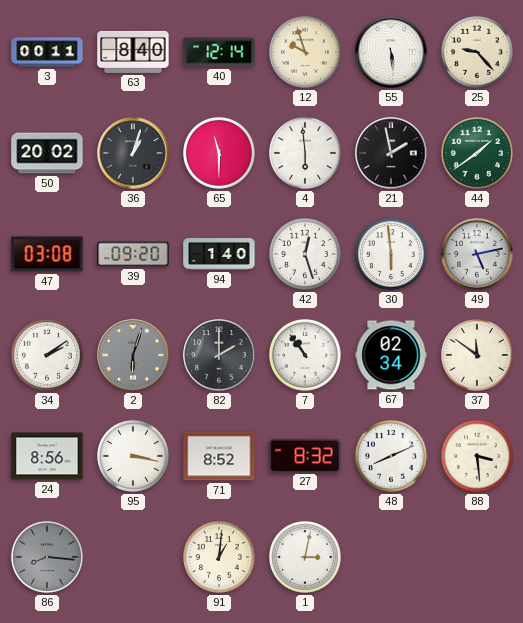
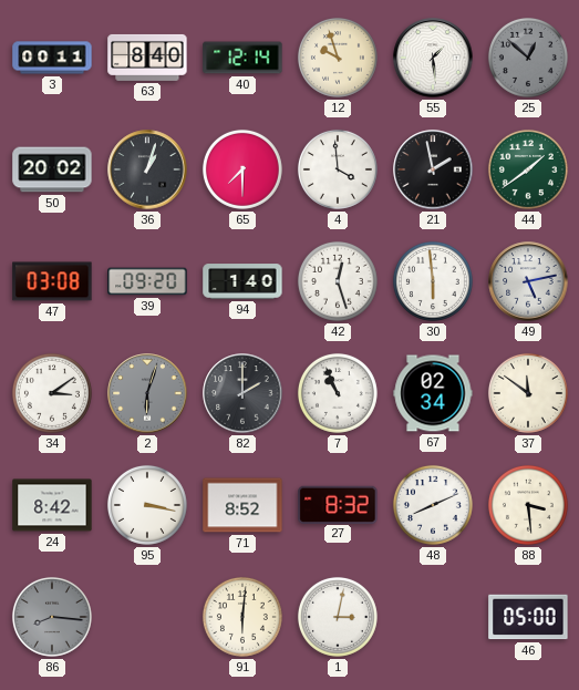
55: 5:29 -> 1:29
25: 9:23 -> 12:52
25 dial: cream -> grey
65: 11:30 -> 7:30
4: 5:59 -> 3:59
34: 2:09 -> 3:09
7: 10:54 -> 10:56
24: 8:56 -> 8:42
91: 1:01 -> 6:01
46: none -> 05:00
